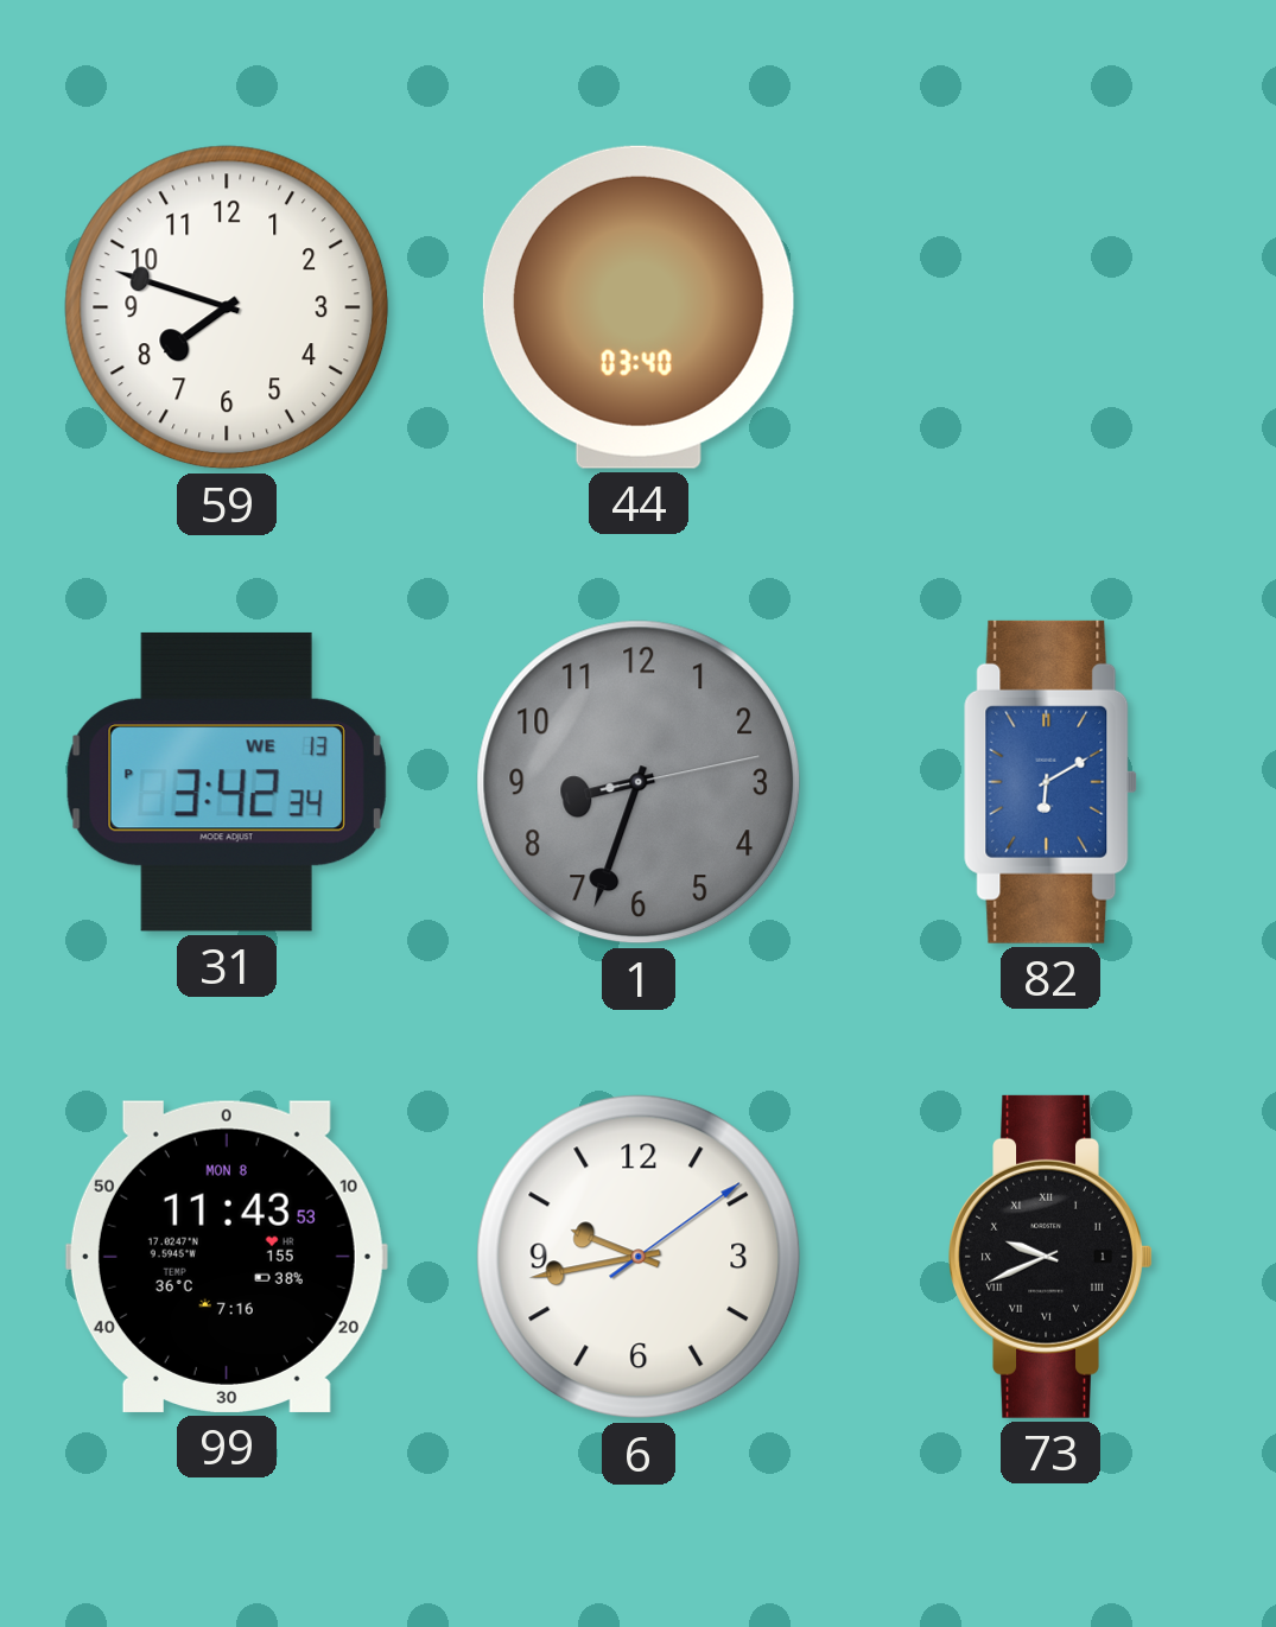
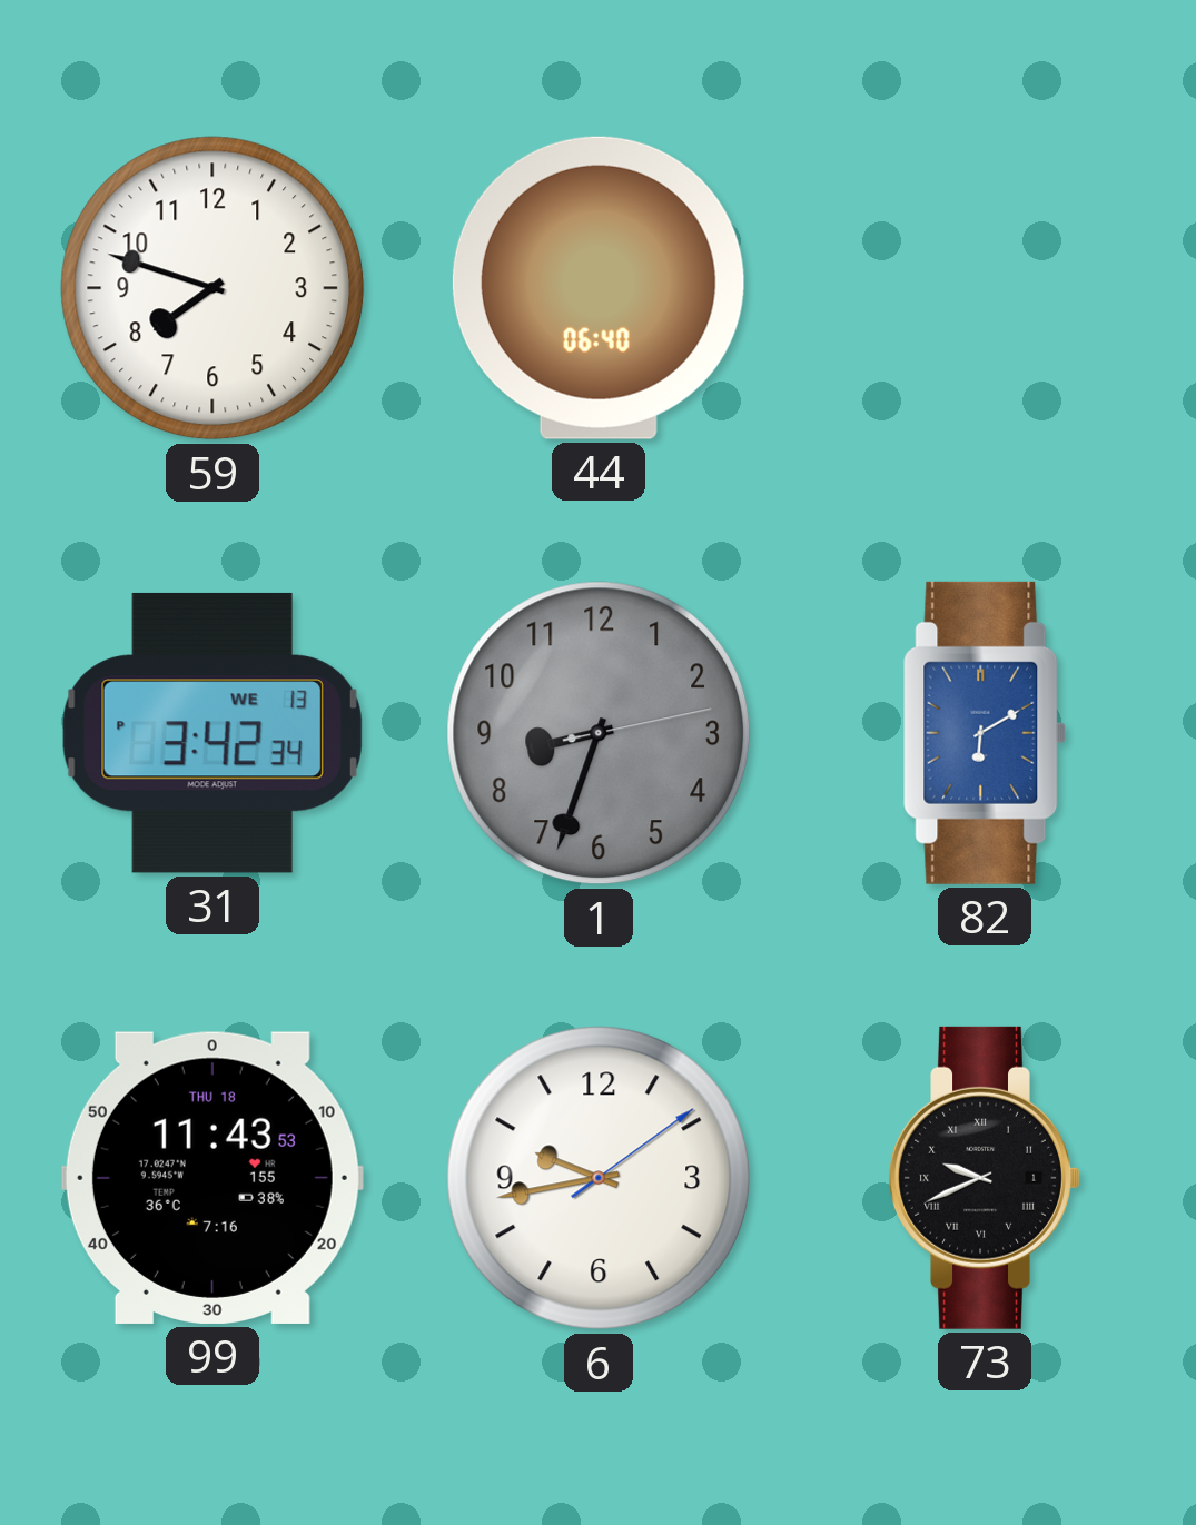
44: 03:40 -> 06:40
99 date: MON 8 -> THU 18
